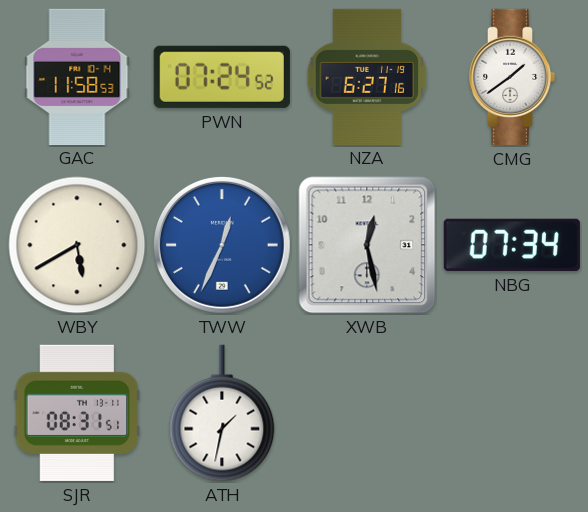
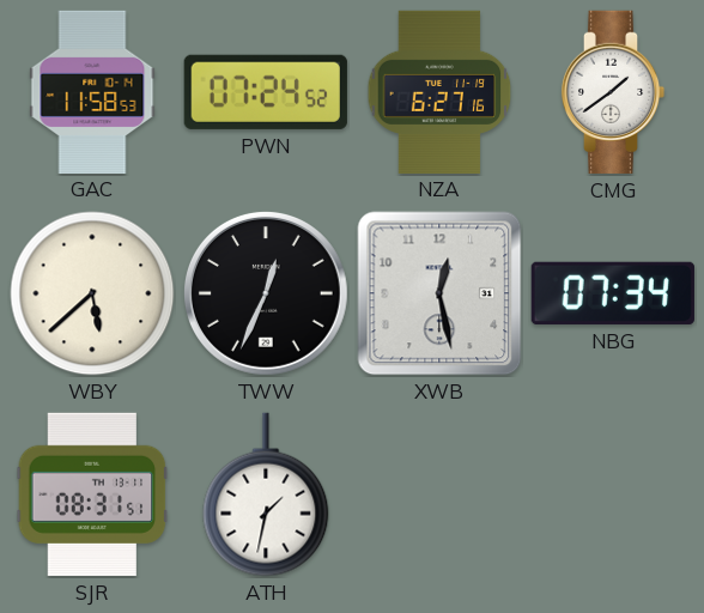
WBY: 5:40 -> 5:38
TWW dial: blue -> black
